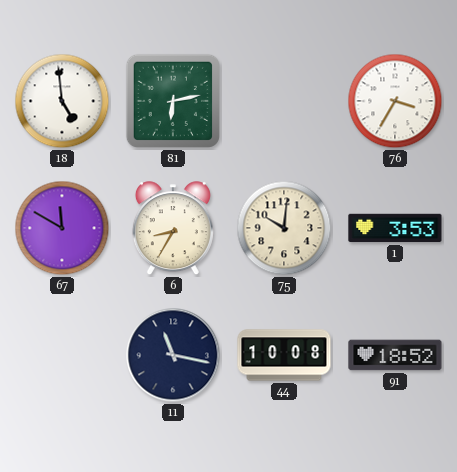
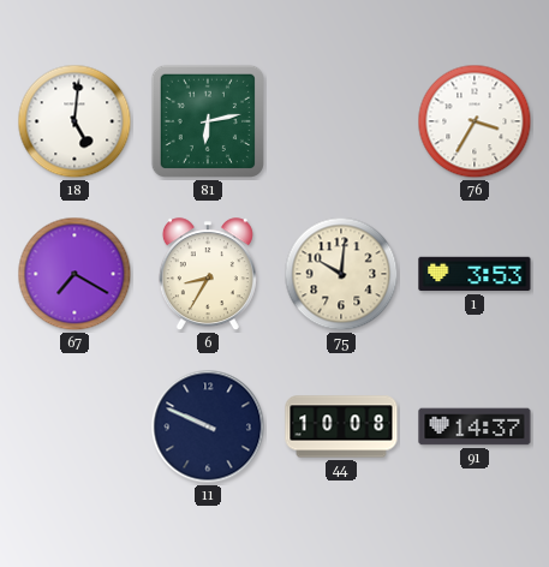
18: 4:59 -> 5:01
67: 11:50 -> 7:20
11: 11:17 -> 9:49
91: 18:52 -> 14:37
